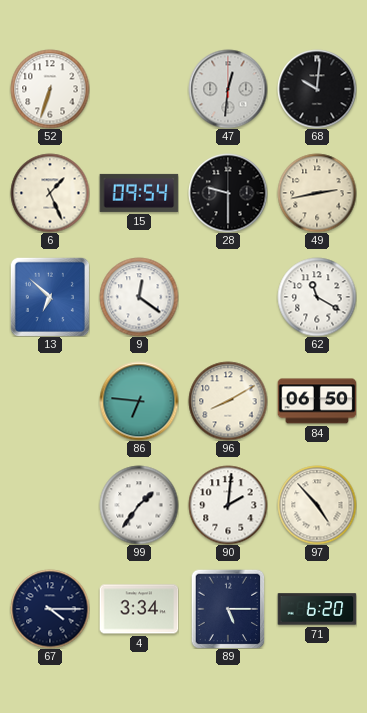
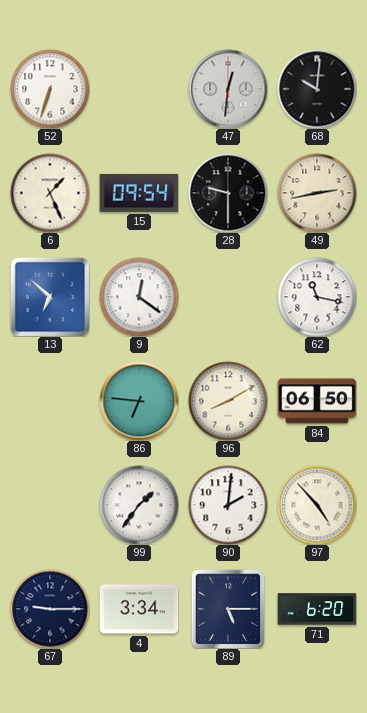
62: 11:20 -> 11:17
67: 4:15 -> 9:15
